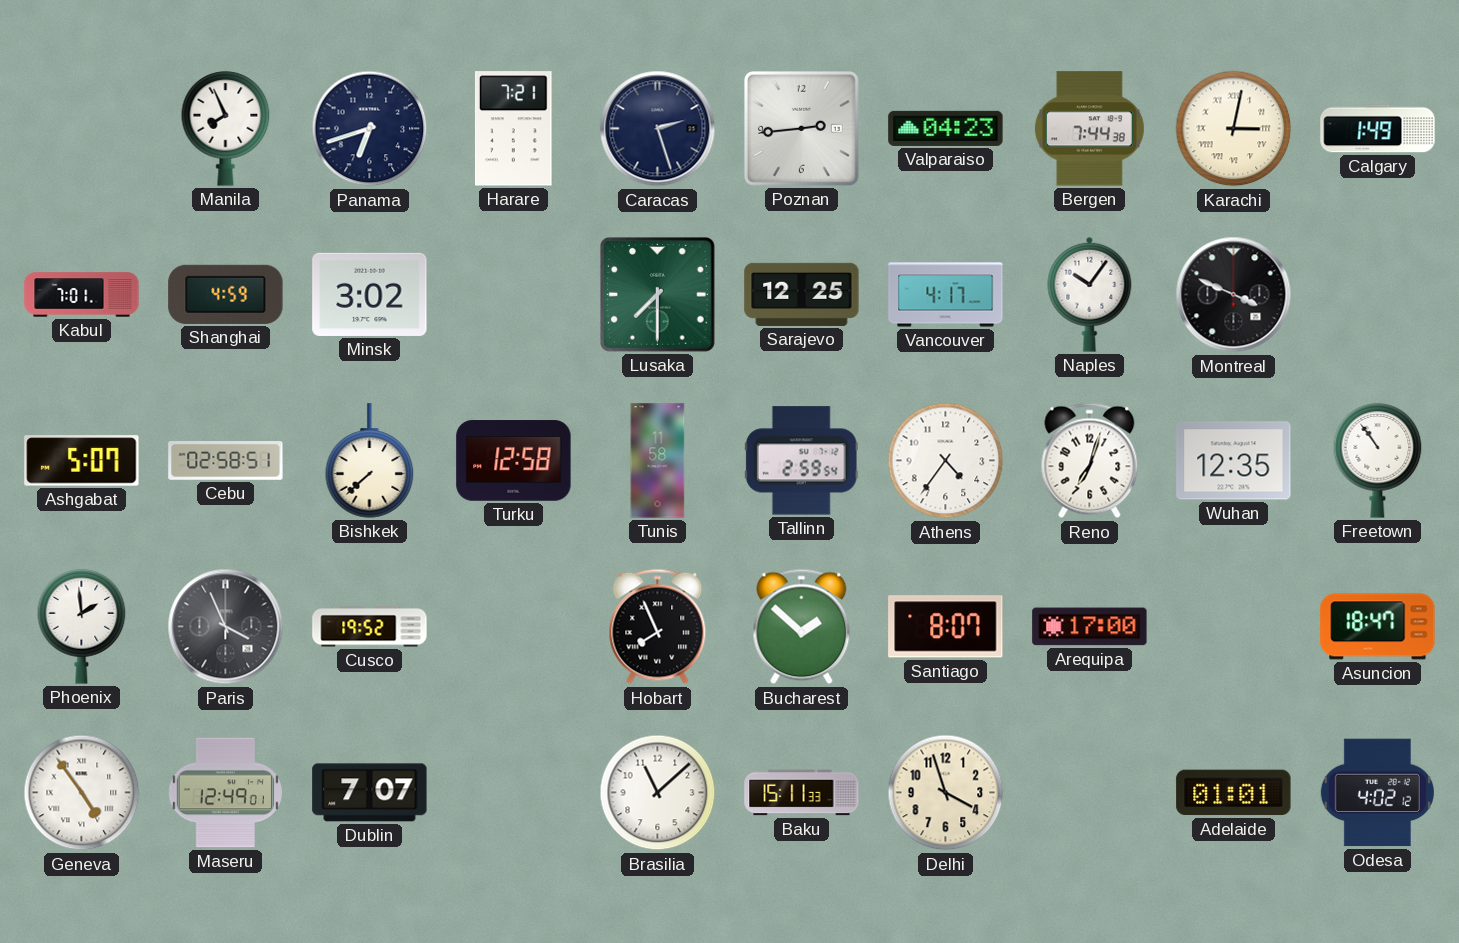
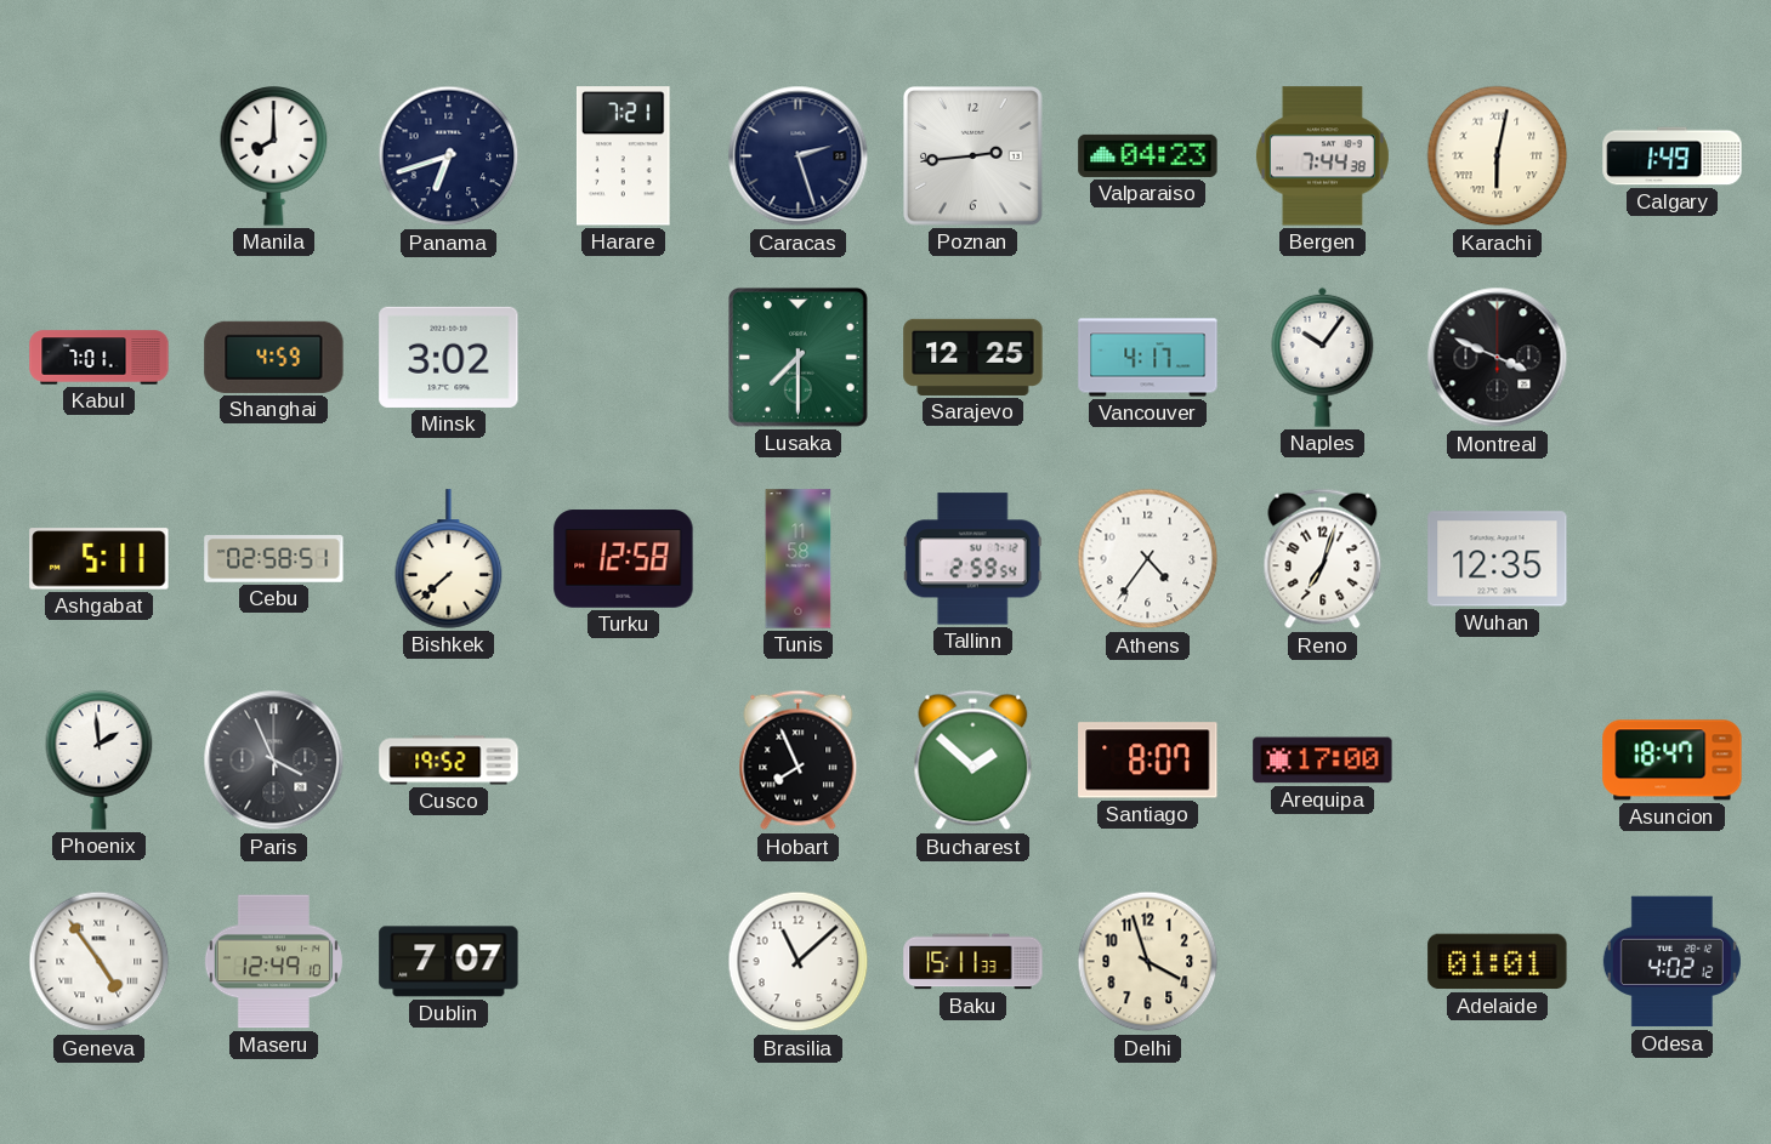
Manila: 7:56 -> 8:00
Karachi: 3:02 -> 6:02
Ashgabat: 5:07 -> 5:11
Freetown: 10:54 -> none
Maseru: 12:49:01 -> 12:49:10
